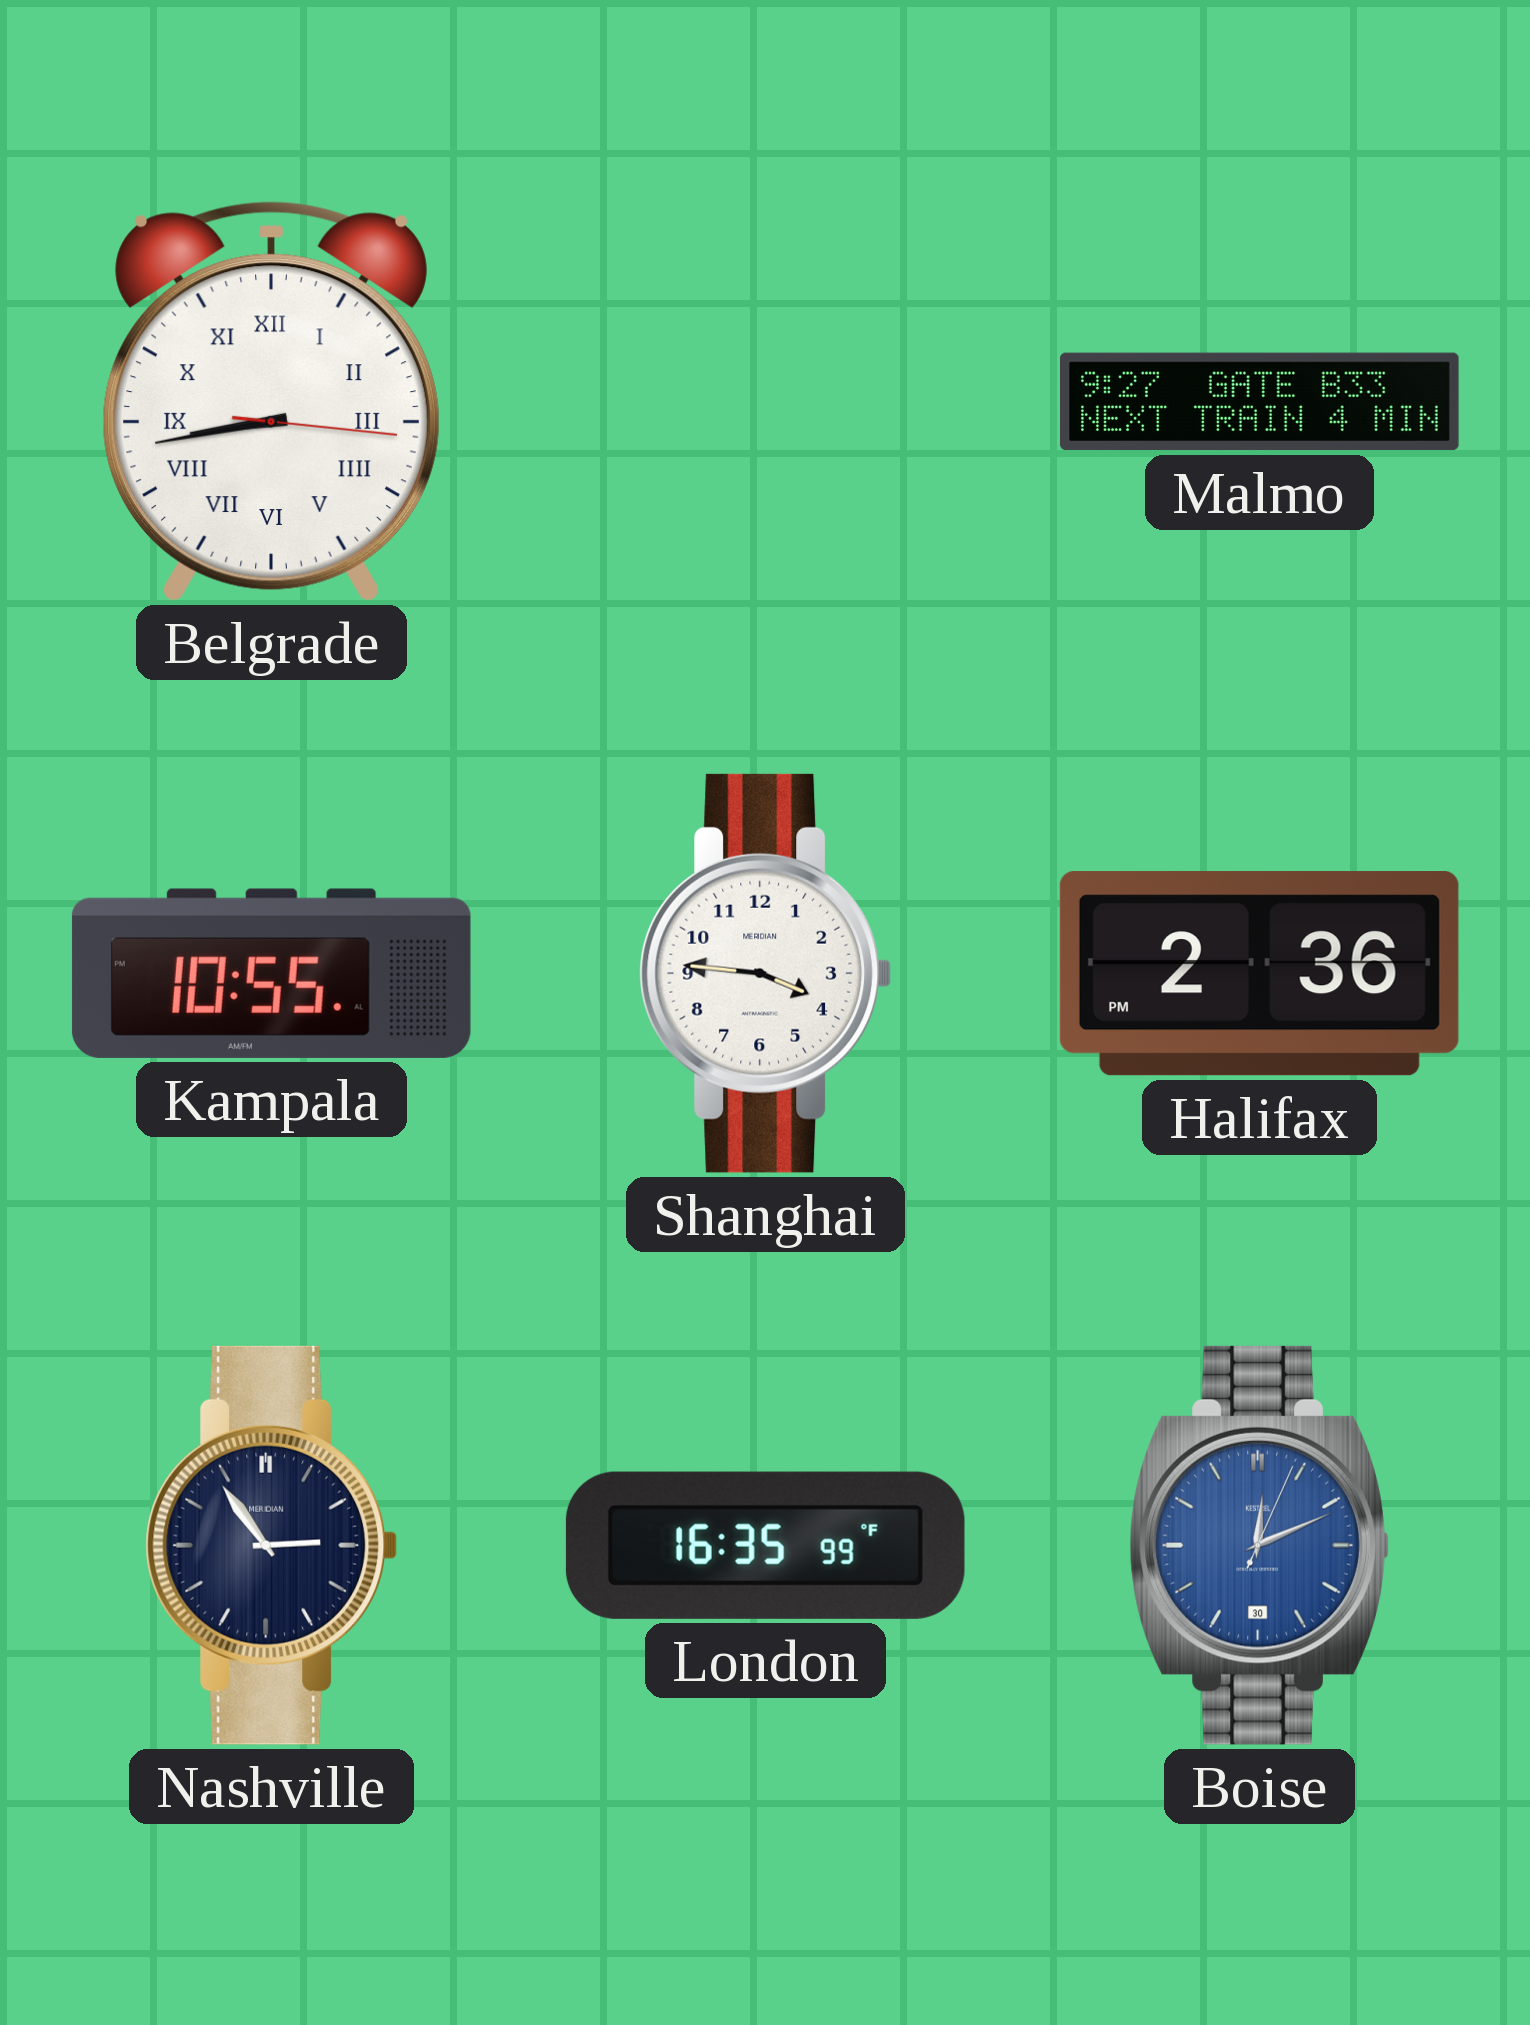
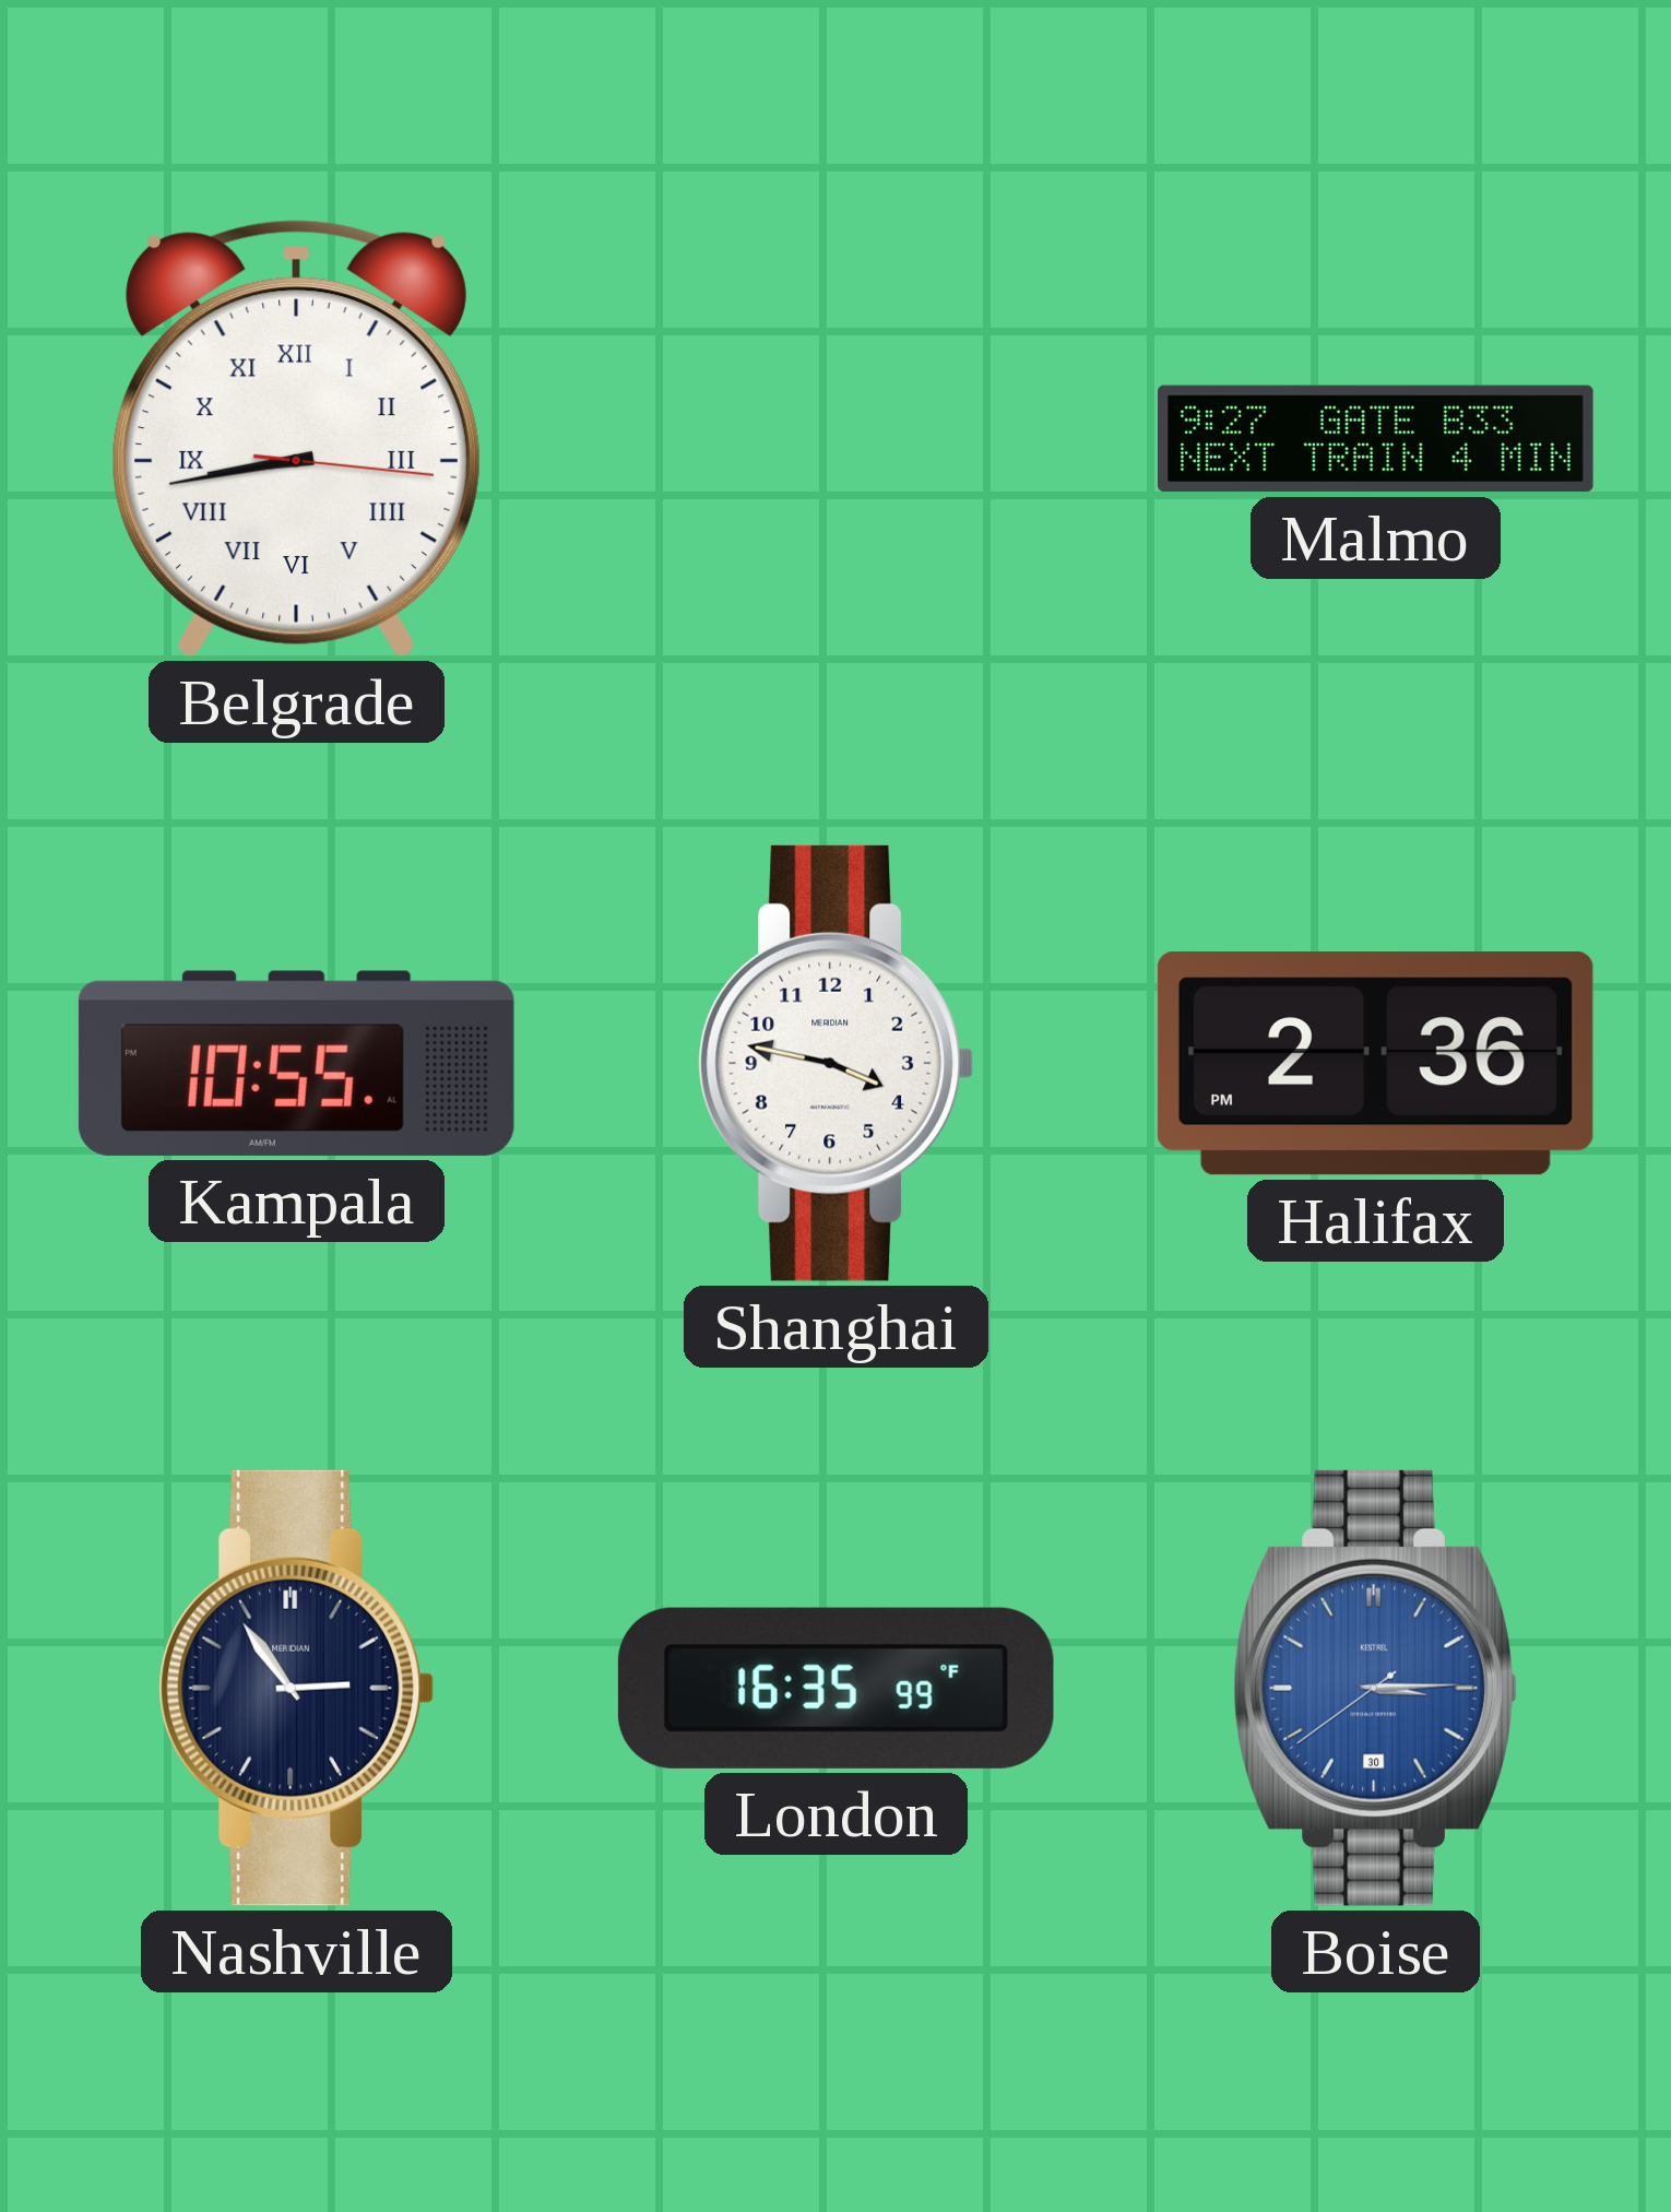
Shanghai: 3:46 -> 3:47
Boise: 12:11 -> 3:14
